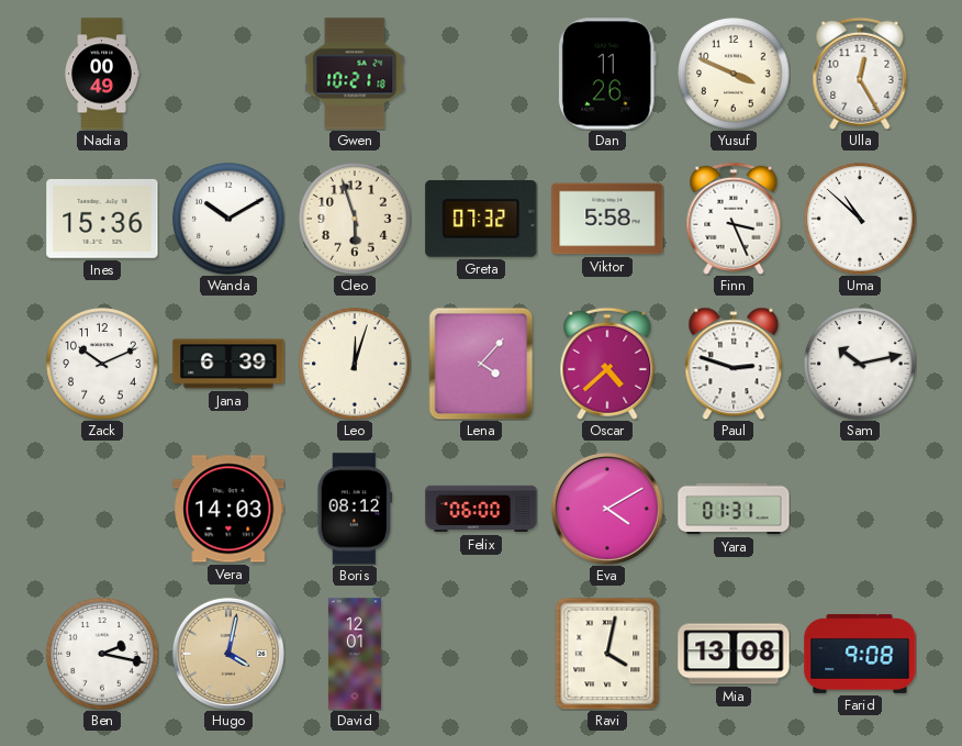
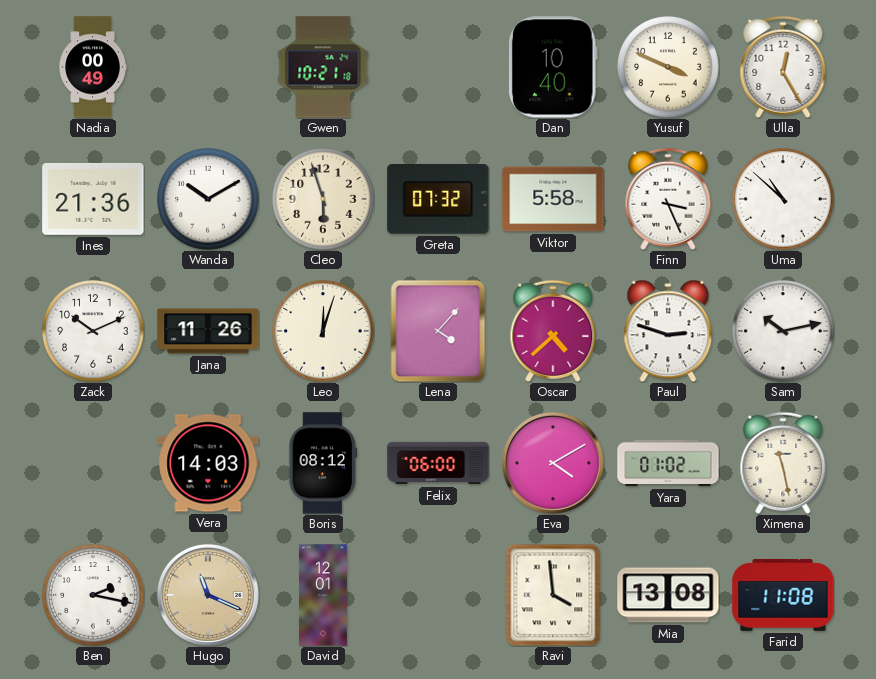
Dan: 11:26 -> 10:40
Ines: 15:36 -> 21:36
Jana: 6:39 -> 11:26
Yara: 01:31 -> 01:02
Ximena: none -> 11:28
Hugo: 4:02 -> 11:19
Ravi: 4:02 -> 3:59
Farid: 9:08 -> 11:08
